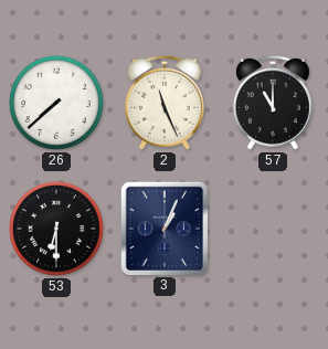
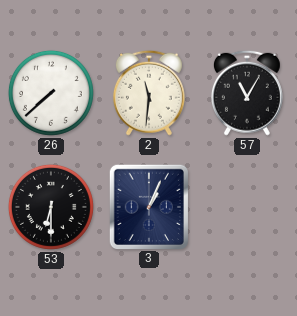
2: 11:26 -> 11:31
57: 11:00 -> 11:05
